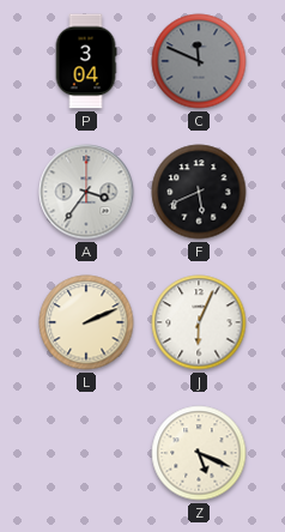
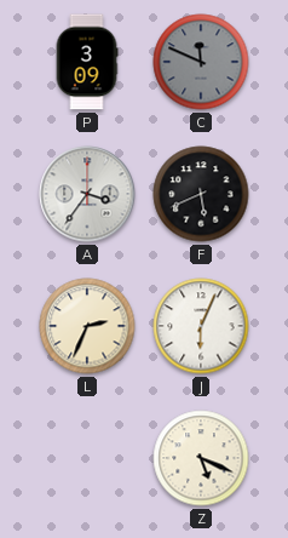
P: 3:04 -> 3:09
L: 2:11 -> 2:34
